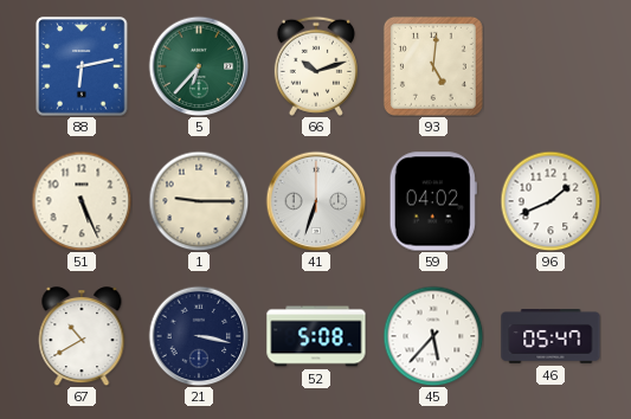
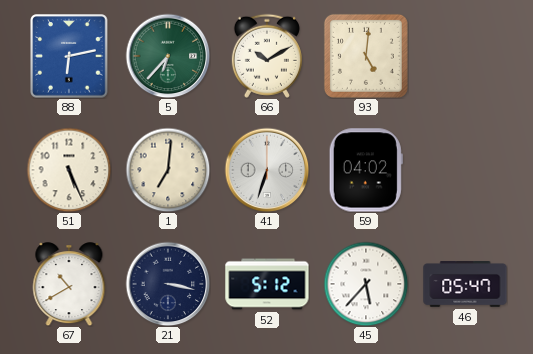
66: 10:12 -> 10:10
1: 9:15 -> 7:01
96: 1:41 -> none
52: 5:08 -> 5:12
